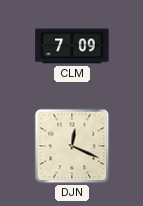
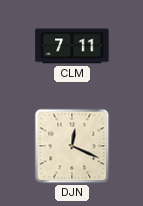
CLM: 7:09 -> 7:11
